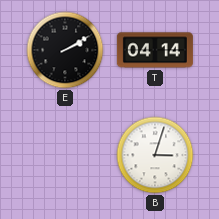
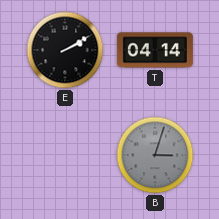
B dial: white -> grey
